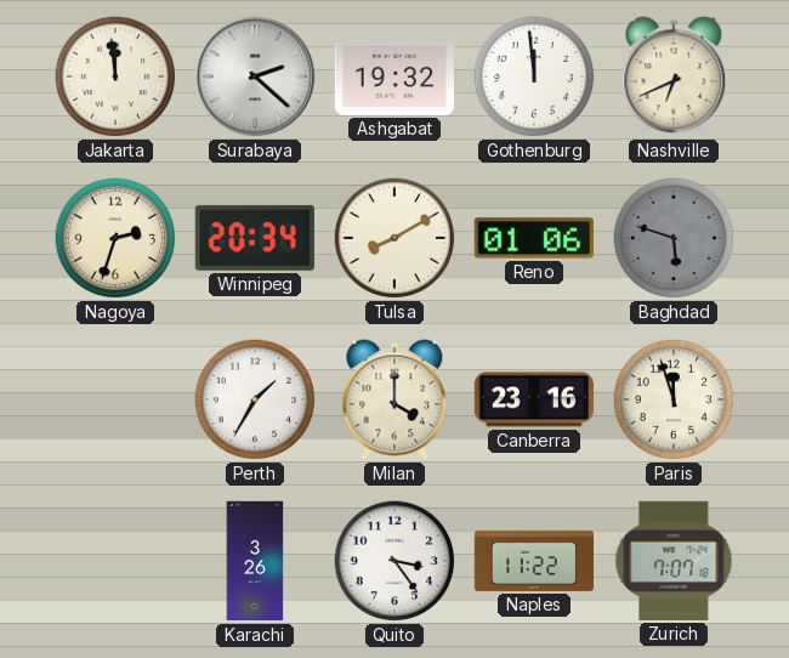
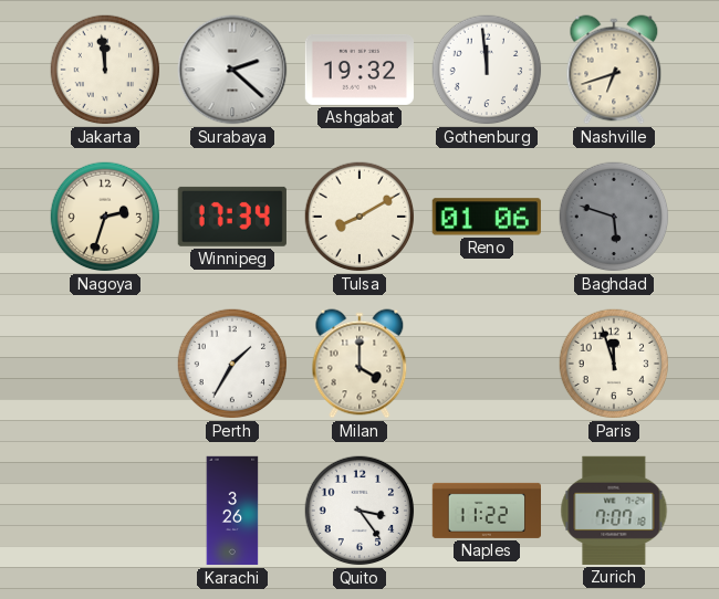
Nashville: 6:41 -> 6:42
Winnipeg: 20:34 -> 17:34
Canberra: 23:16 -> none
